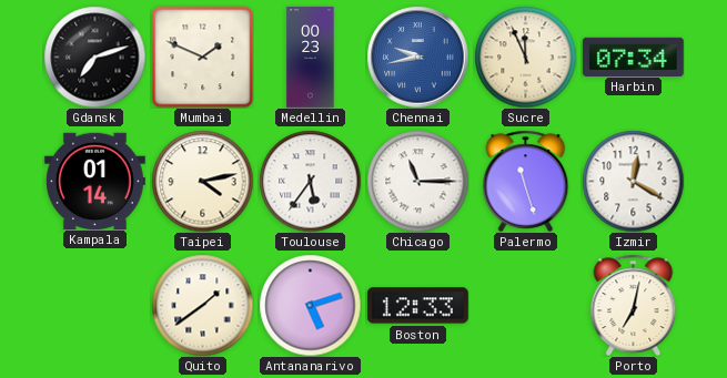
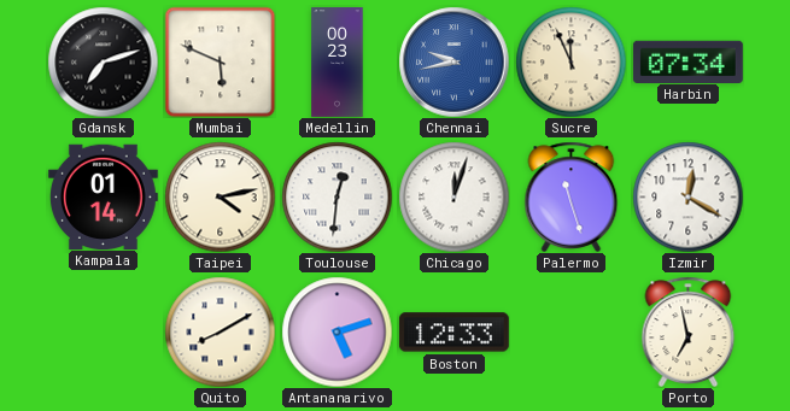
Mumbai: 1:49 -> 5:49
Toulouse: 5:36 -> 12:31
Chicago: 11:15 -> 12:03
Quito: 1:39 -> 8:10
Porto: 7:02 -> 6:58
